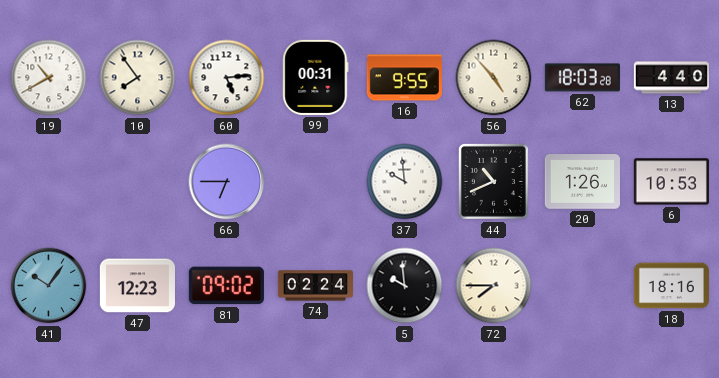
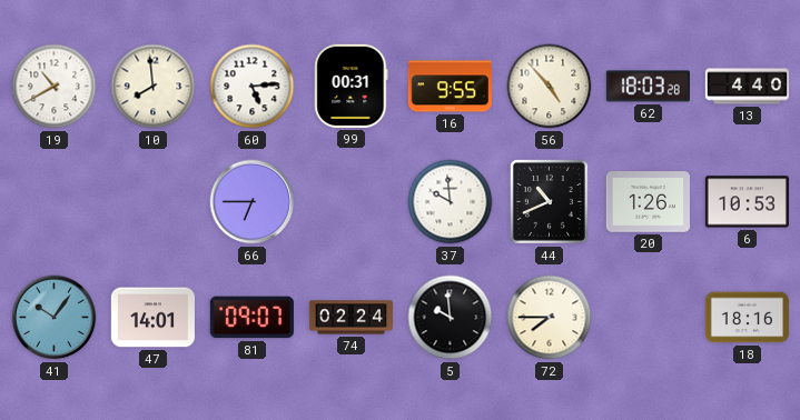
10: 7:54 -> 7:59
47: 12:23 -> 14:01
81: 09:02 -> 09:07
